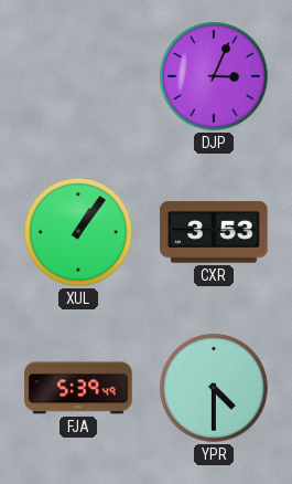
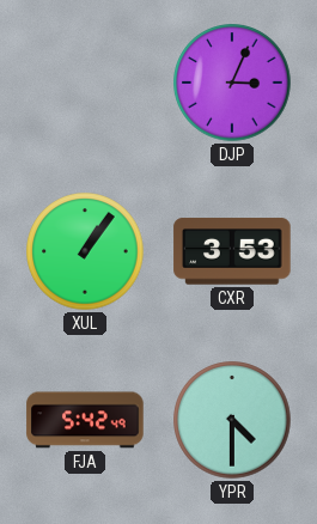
FJA: 5:39 -> 5:42
